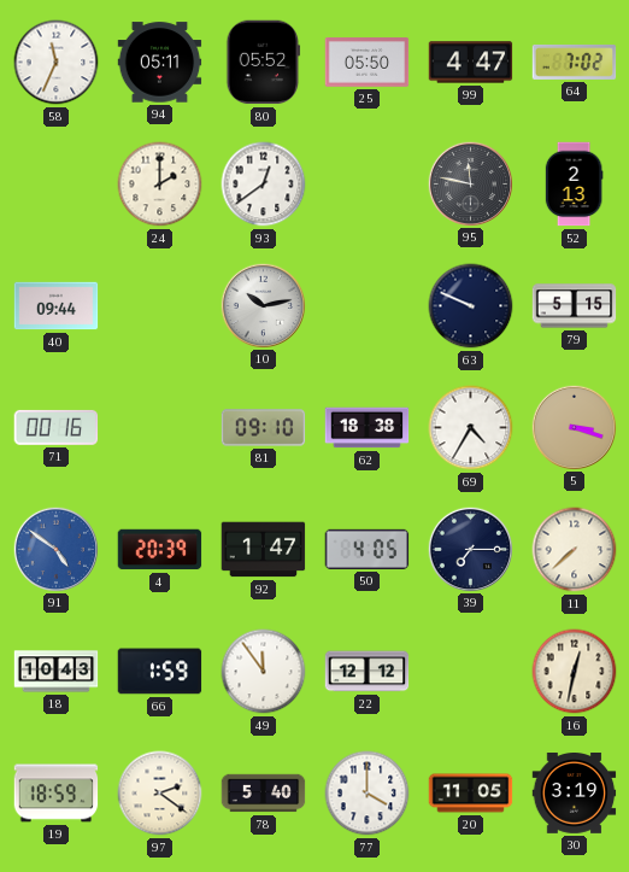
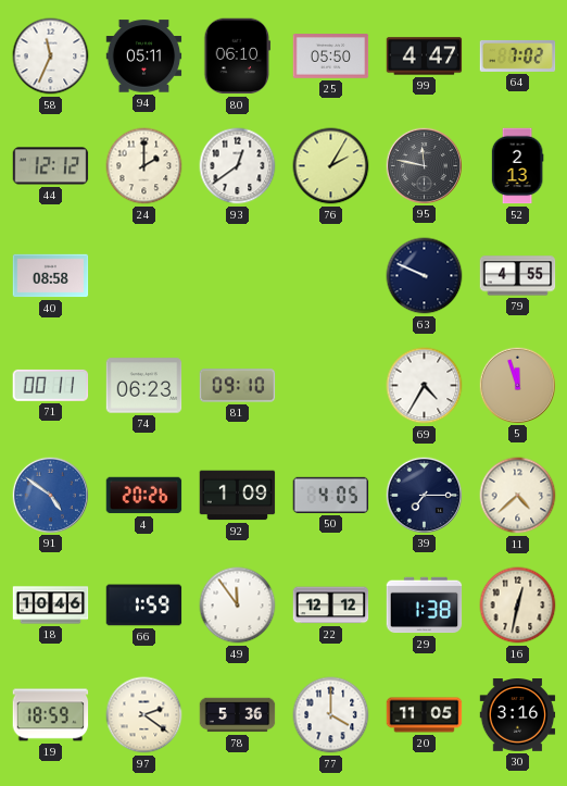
80: 05:52 -> 06:10
44: none -> 12:12
76: none -> 2:05
40: 09:44 -> 08:58
10: 10:13 -> none
79: 5:15 -> 4:55
71: 00:16 -> 00:11
74: none -> 06:23
62: 18:38 -> none
5: 3:18 -> 11:57
4: 20:39 -> 20:26
92: 1:47 -> 1:09
11: 7:38 -> 4:38
18: 10:43 -> 10:46
29: none -> 1:38
78: 5:40 -> 5:36
30: 3:19 -> 3:16
